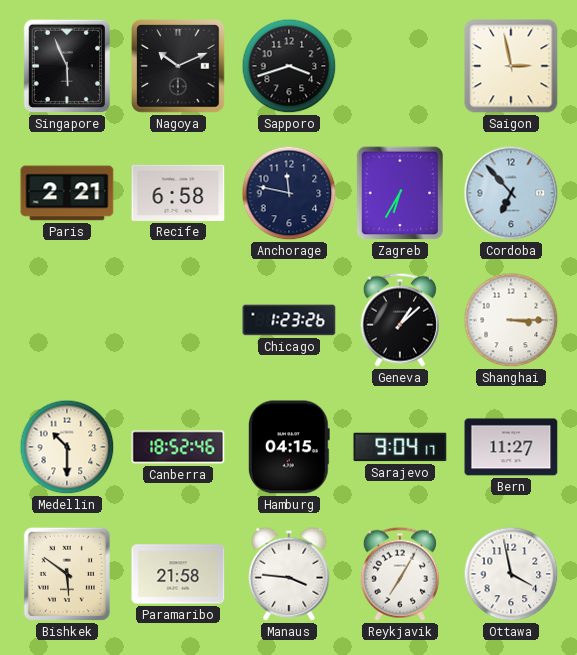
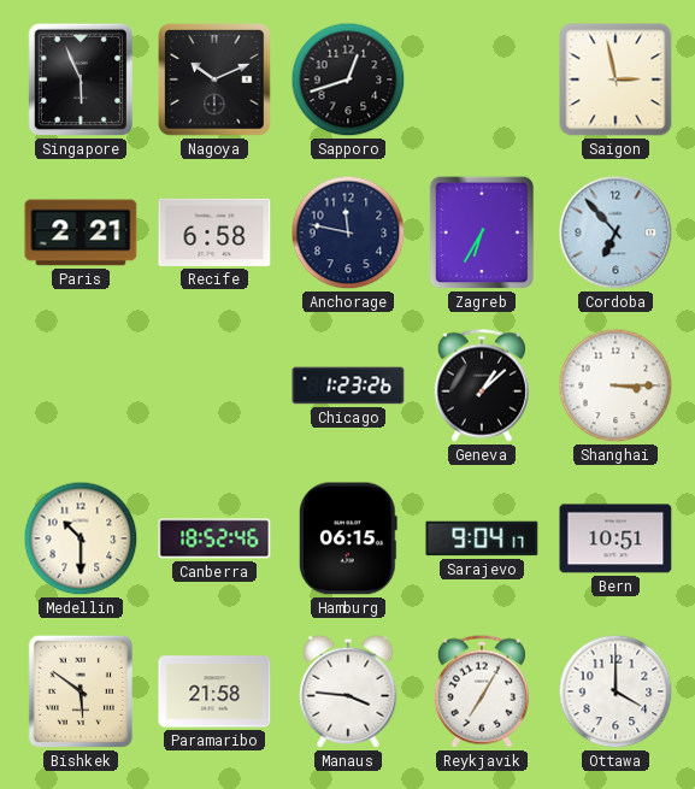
Sapporo: 3:42 -> 12:42
Hamburg: 04:15 -> 06:15
Bern: 11:27 -> 10:51
Ottawa: 3:58 -> 4:00
